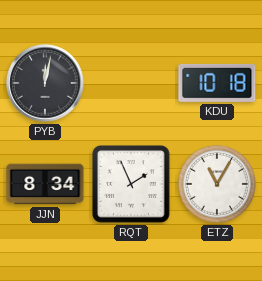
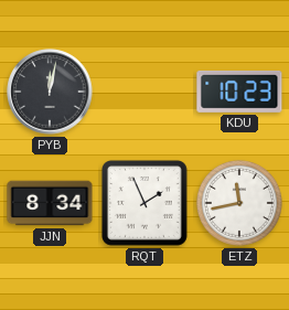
KDU: 10:18 -> 10:23
ETZ: 11:05 -> 11:43
